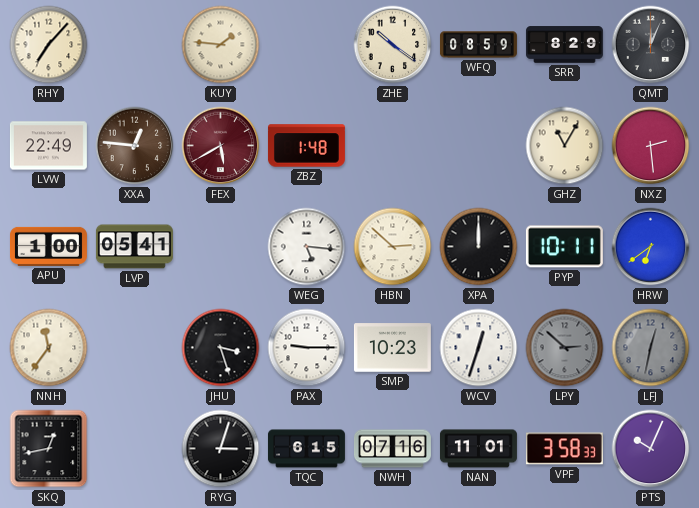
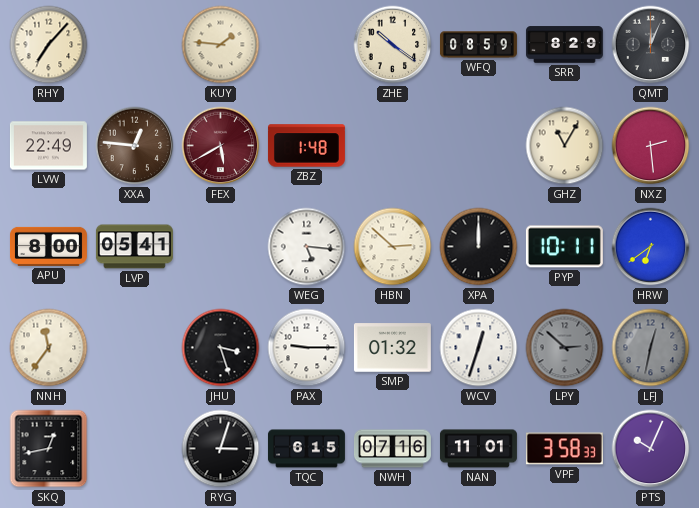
APU: 1:00 -> 8:00
SMP: 10:23 -> 01:32
